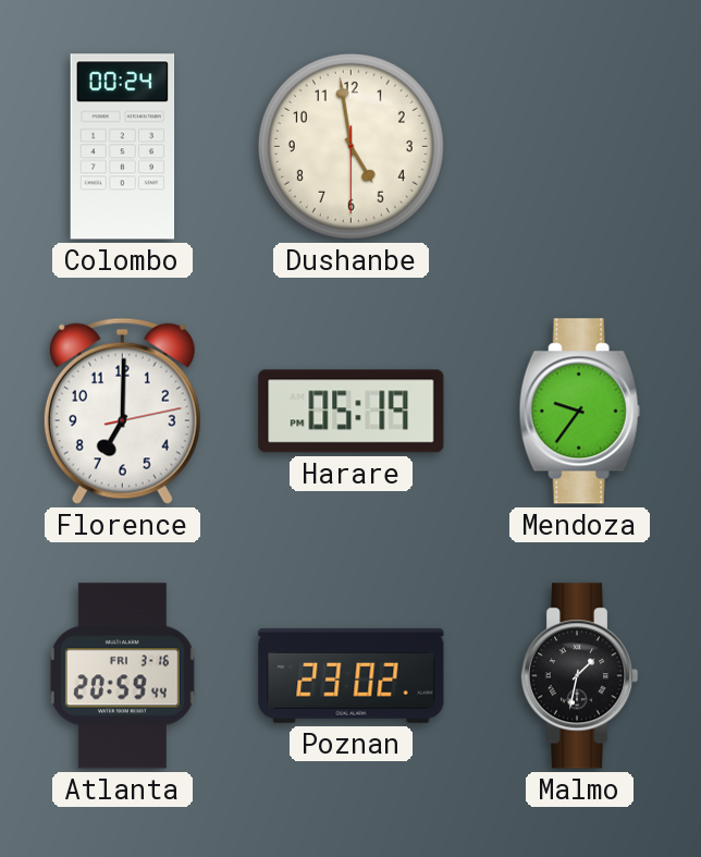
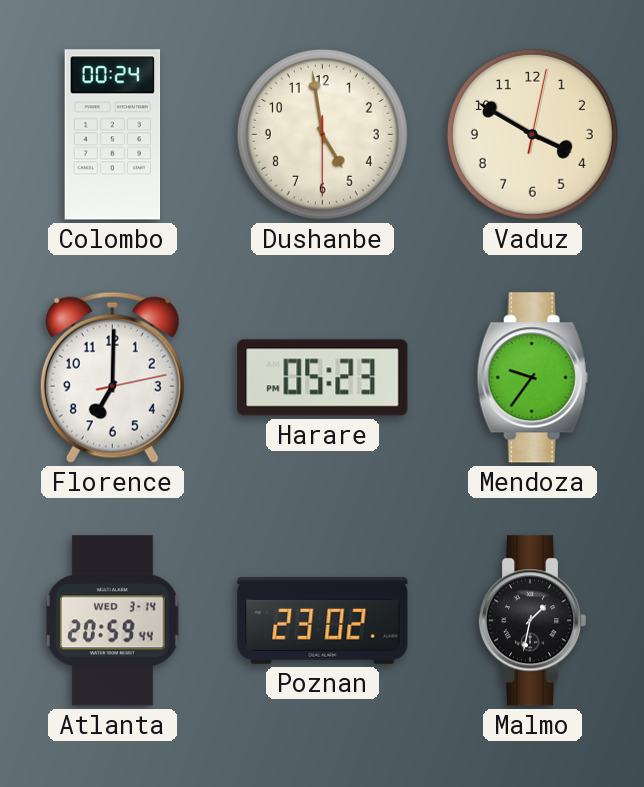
Vaduz: none -> 3:50
Harare: 05:19 -> 05:23
Atlanta date: FRI 3-16 -> WED 3-14
